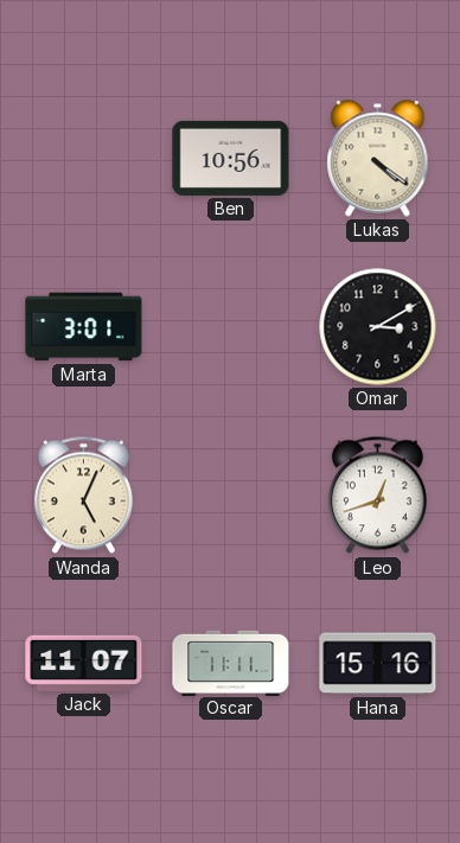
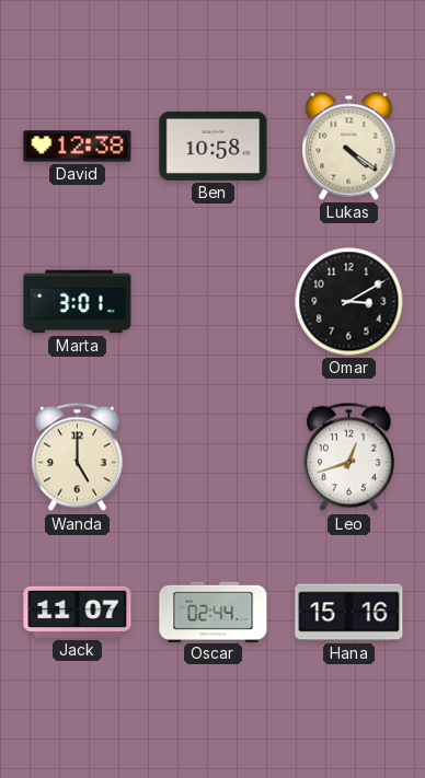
David: none -> 12:38
Ben: 10:56 -> 10:58
Wanda: 5:04 -> 5:00
Oscar: 11:11 -> 02:44
